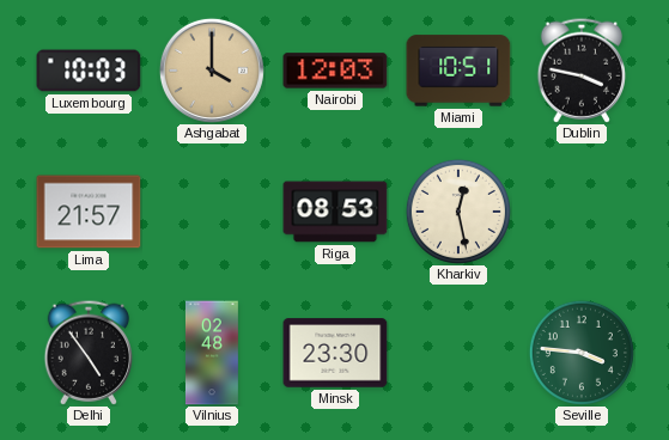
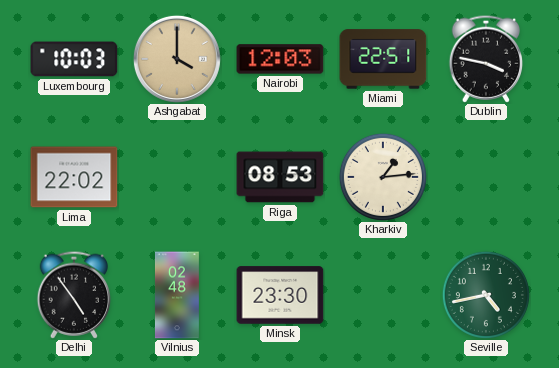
Miami: 10:51 -> 22:51
Lima: 21:57 -> 22:02
Kharkiv: 12:28 -> 1:14
Seville: 3:46 -> 4:43
